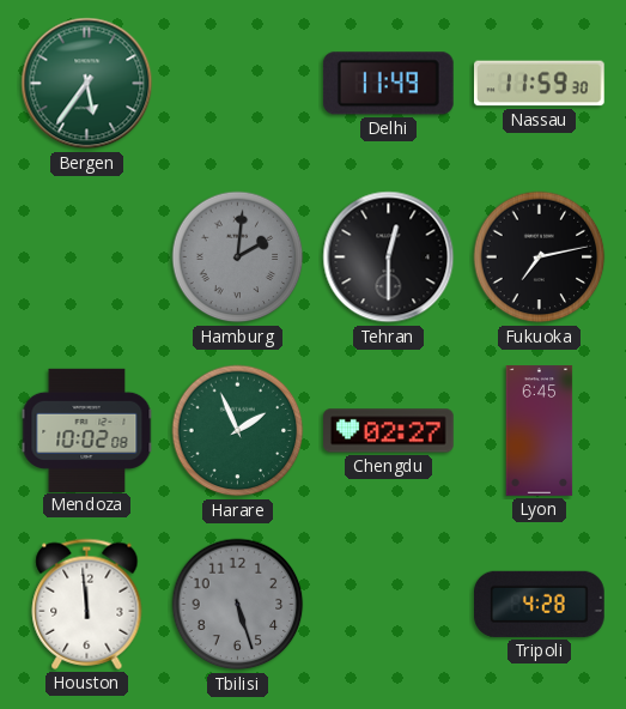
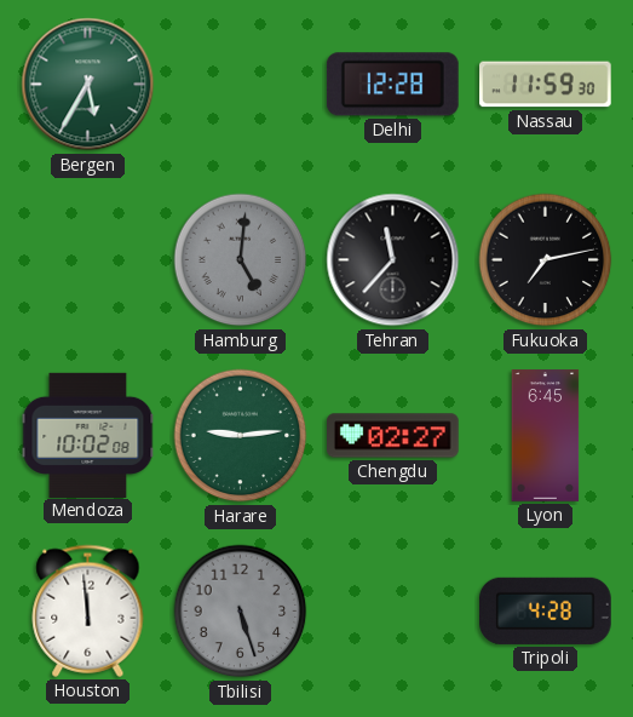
Bergen: 5:36 -> 5:35
Delhi: 11:49 -> 12:28
Hamburg: 2:01 -> 5:01
Tehran: 12:30 -> 11:37
Harare: 1:56 -> 9:14
